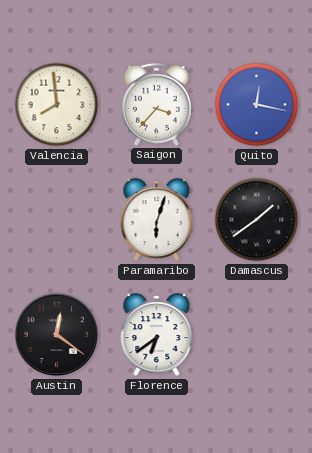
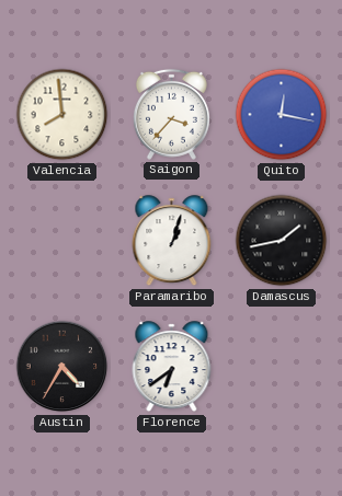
Paramaribo: 6:03 -> 1:03
Damascus: 1:39 -> 1:43
Austin: 12:21 -> 4:35
